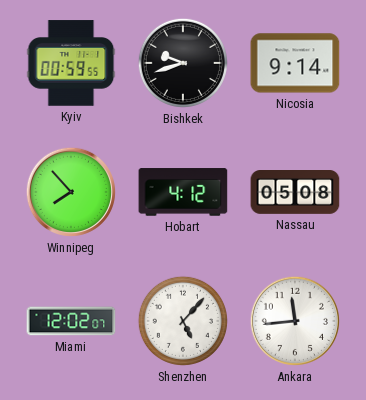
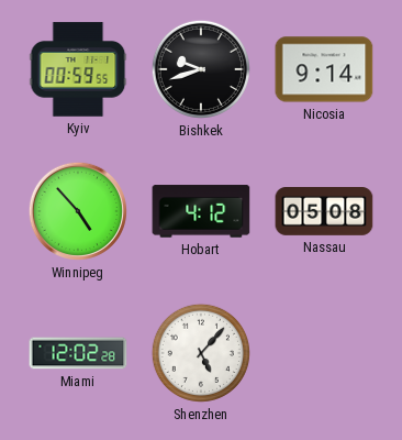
Winnipeg: 7:53 -> 4:53
Miami: 12:02:07 -> 12:02:28
Ankara: 11:44 -> none
